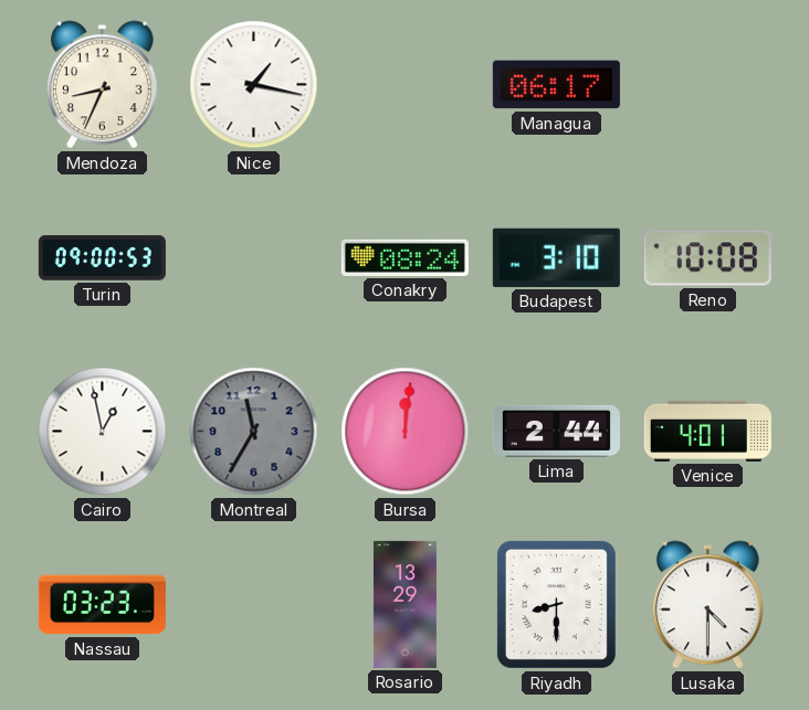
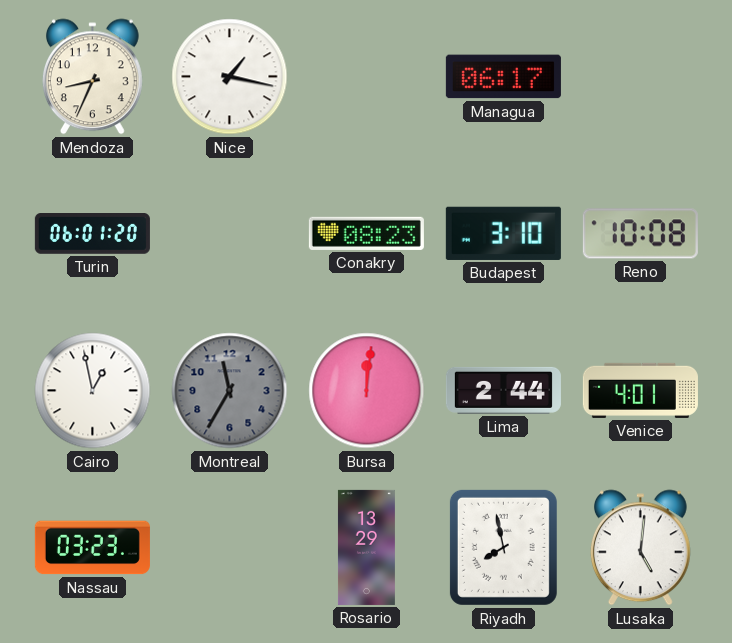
Turin: 09:00 -> 06:01
Conakry: 08:24 -> 08:23
Riyadh: 8:30 -> 7:58
Lusaka: 4:30 -> 5:01
